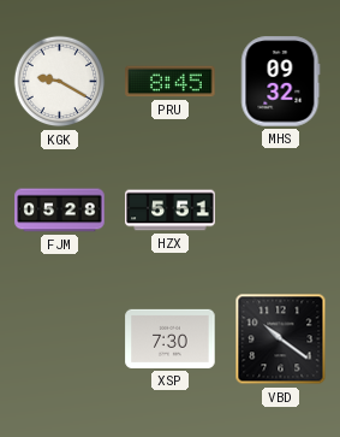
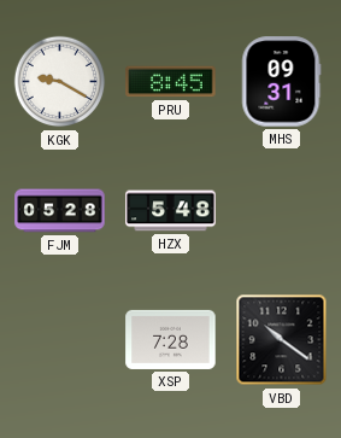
MHS: 09:32 -> 09:31
HZX: 5:51 -> 5:48
XSP: 7:30 -> 7:28
